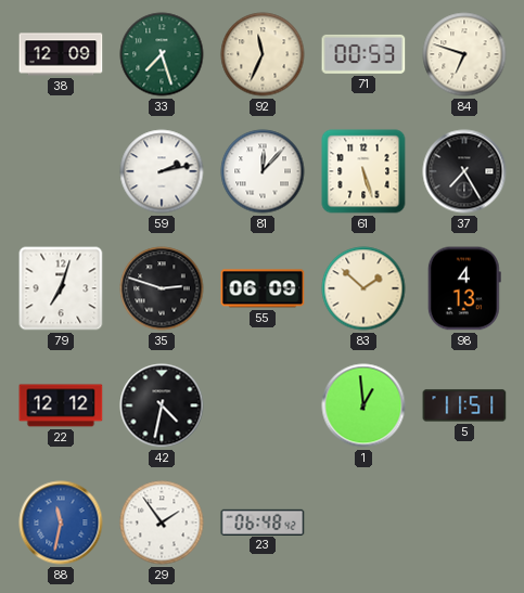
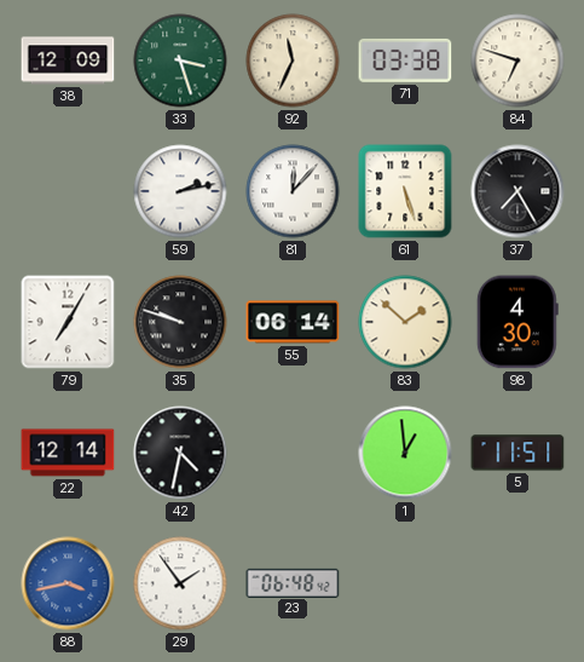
33: 7:27 -> 3:27
71: 00:53 -> 03:38
79: 7:03 -> 7:05
35: 2:48 -> 9:48
55: 06:09 -> 06:14
98: 4:13 -> 4:30
22: 12:12 -> 12:14
88: 11:32 -> 3:43
